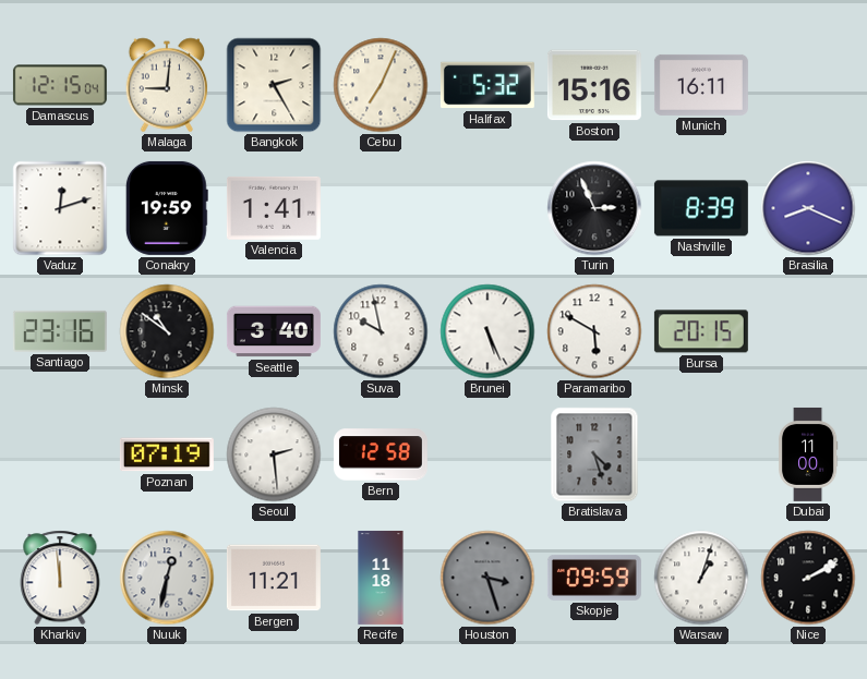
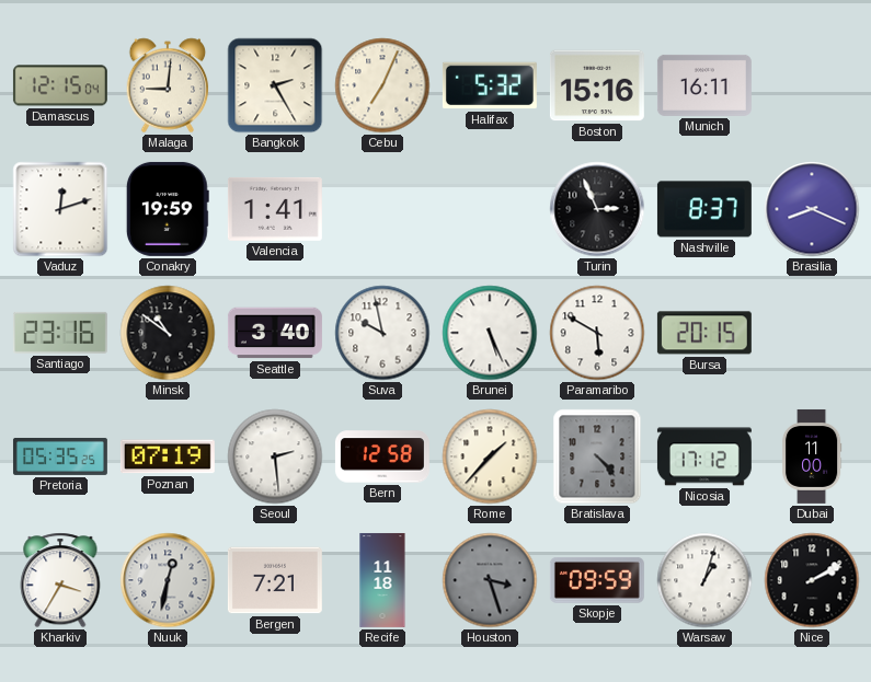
Nashville: 8:39 -> 8:37
Pretoria: none -> 05:35
Rome: none -> 1:37
Bratislava: 4:27 -> 4:23
Nicosia: none -> 17:12
Kharkiv: 11:59 -> 3:35
Bergen: 11:21 -> 7:21
